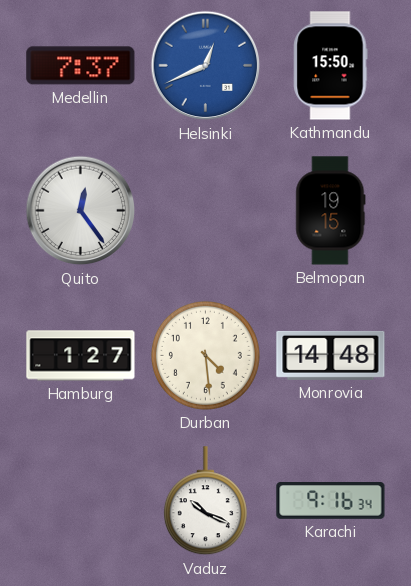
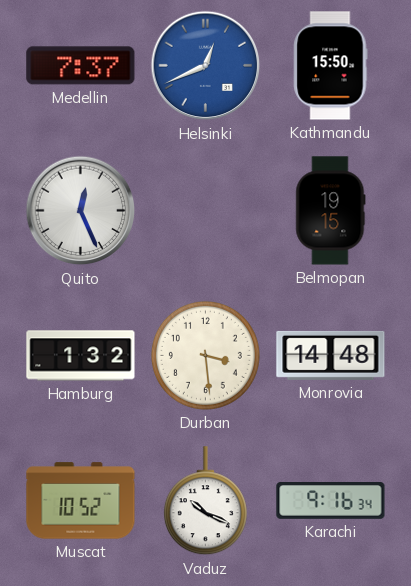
Quito: 12:24 -> 12:26
Hamburg: 1:27 -> 1:32
Durban: 4:29 -> 3:29
Muscat: none -> 10:52
